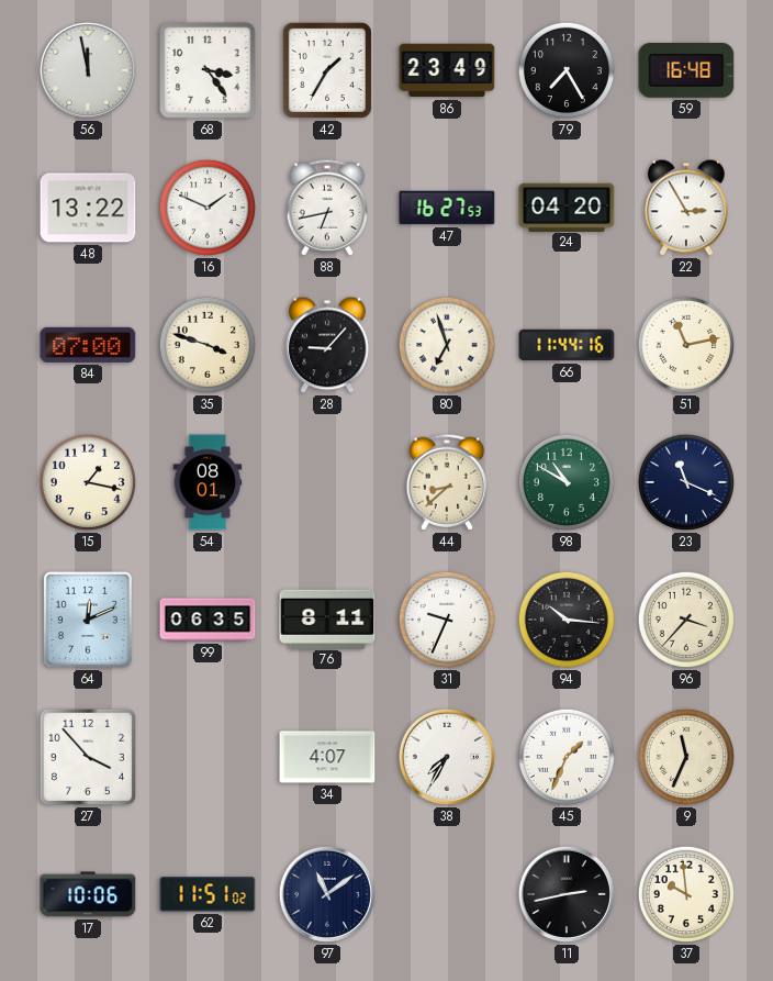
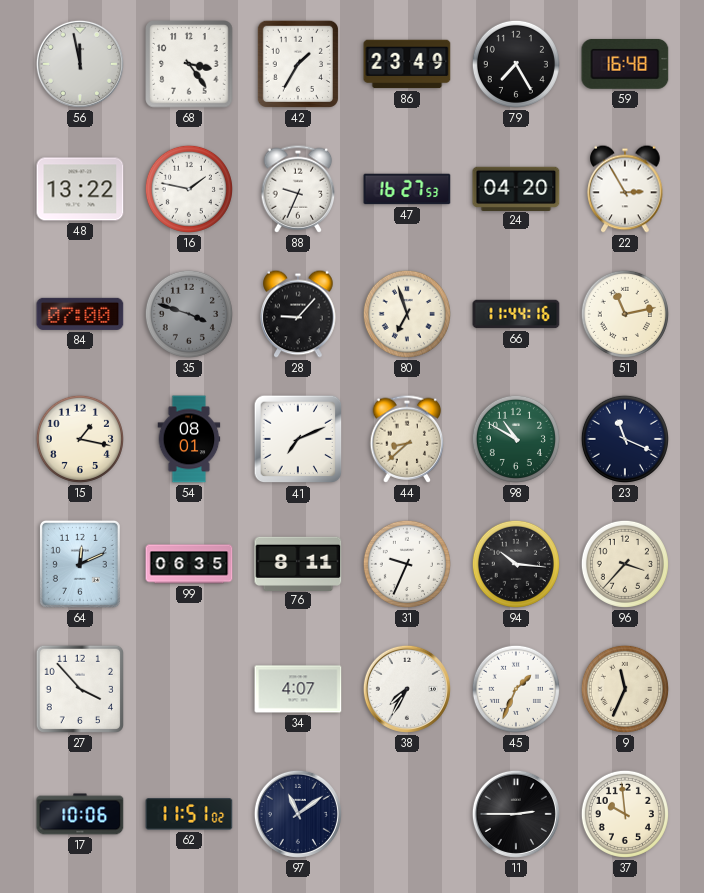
16: 1:49 -> 1:47
88: 6:43 -> 9:34
35 dial: cream -> grey
41: none -> 7:11
11: 2:43 -> 2:45
